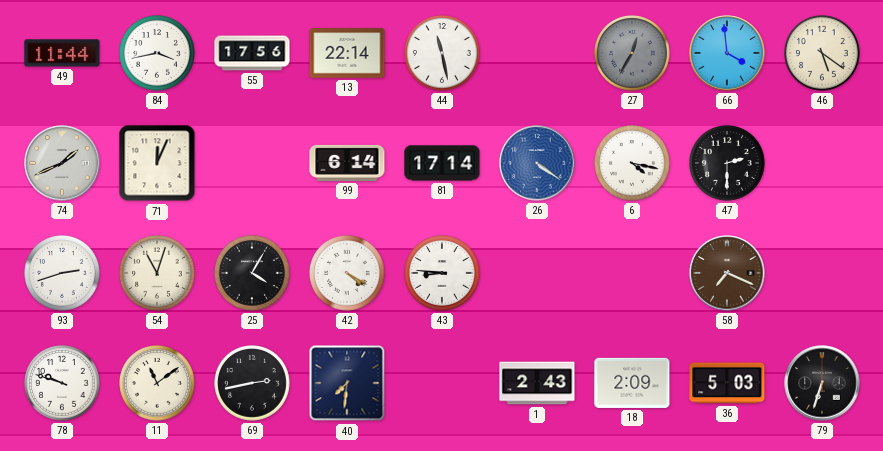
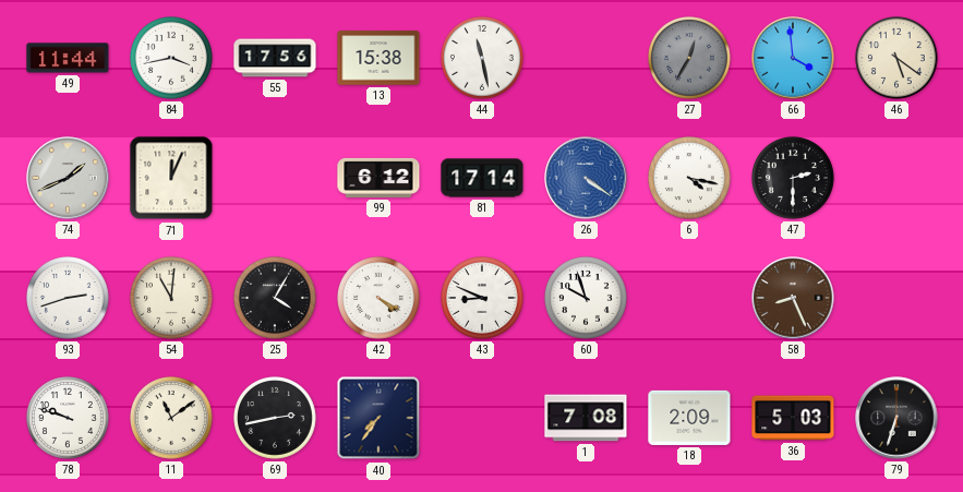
13: 22:14 -> 15:38
99: 6:14 -> 6:12
54: 11:03 -> 11:01
43: 8:46 -> 8:49
60: none -> 9:57
58: 7:19 -> 8:26
40: 7:31 -> 7:36
1: 2:43 -> 7:08
